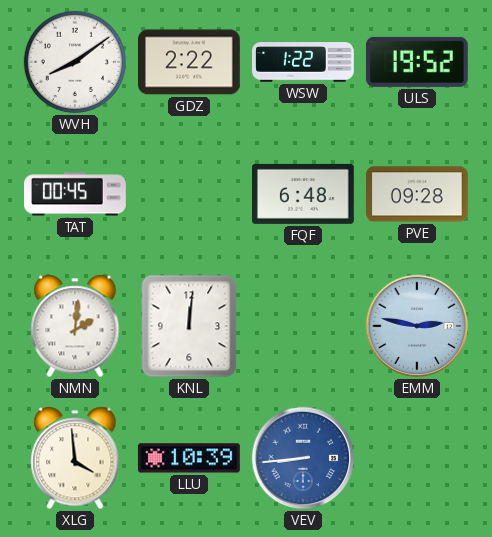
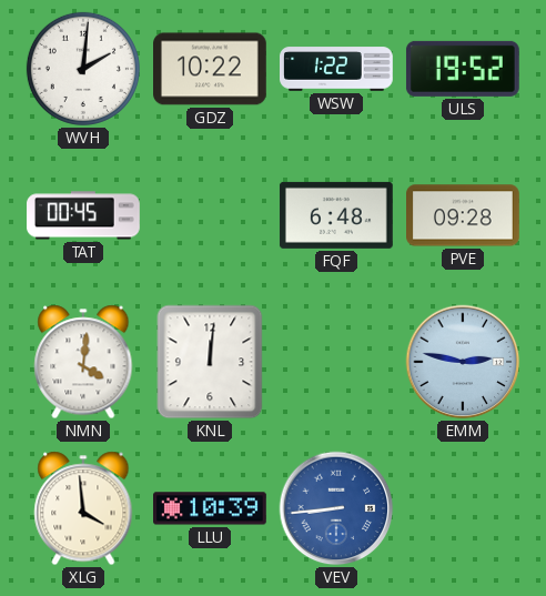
WVH: 8:09 -> 2:01
GDZ: 2:22 -> 10:22
NMN: 2:01 -> 4:01
